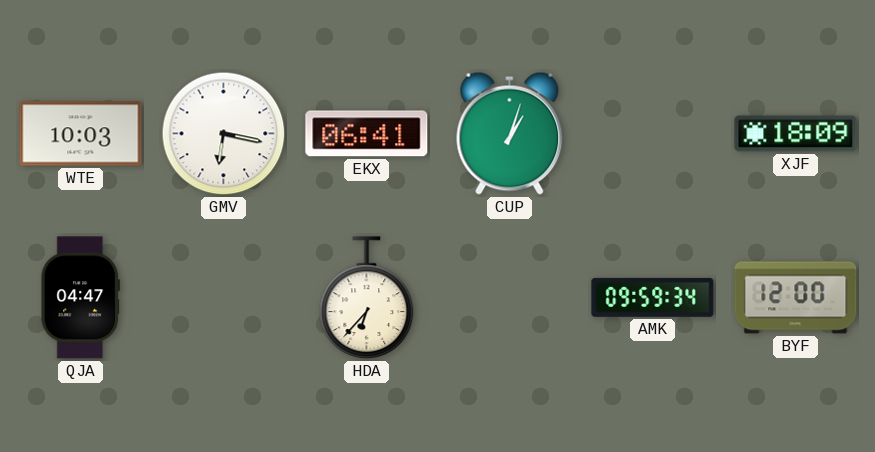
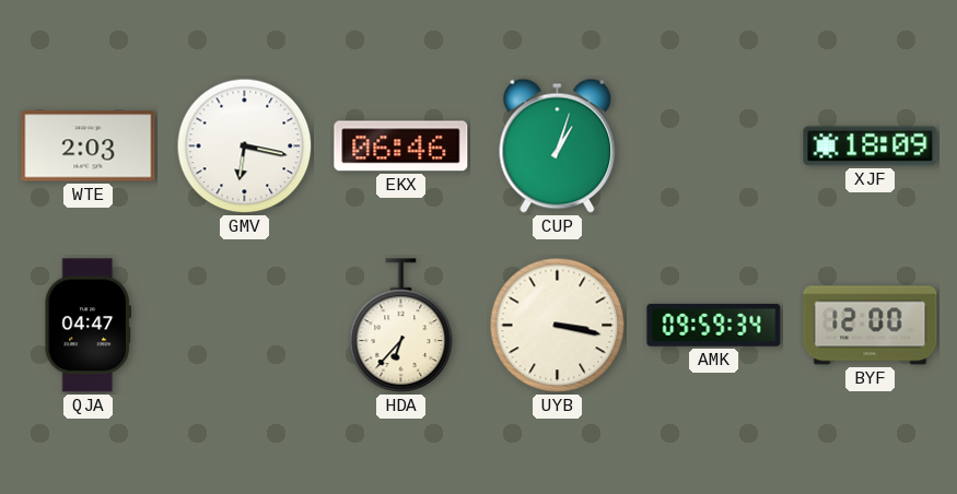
WTE: 10:03 -> 2:03
EKX: 06:41 -> 06:46
UYB: none -> 3:17
